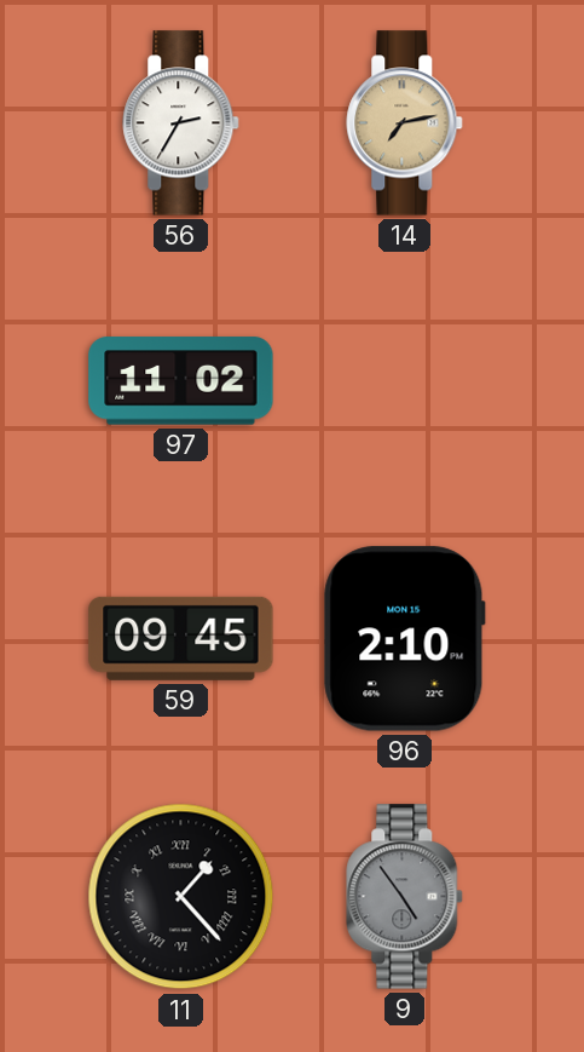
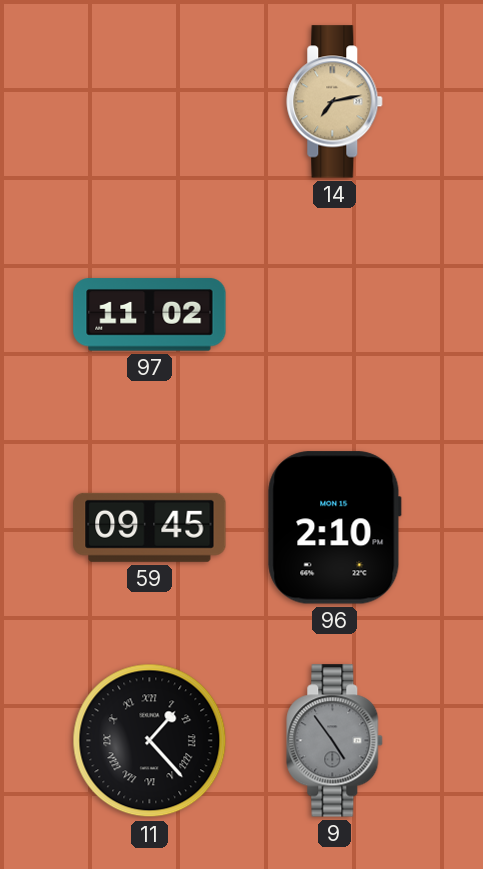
56: 2:35 -> none
